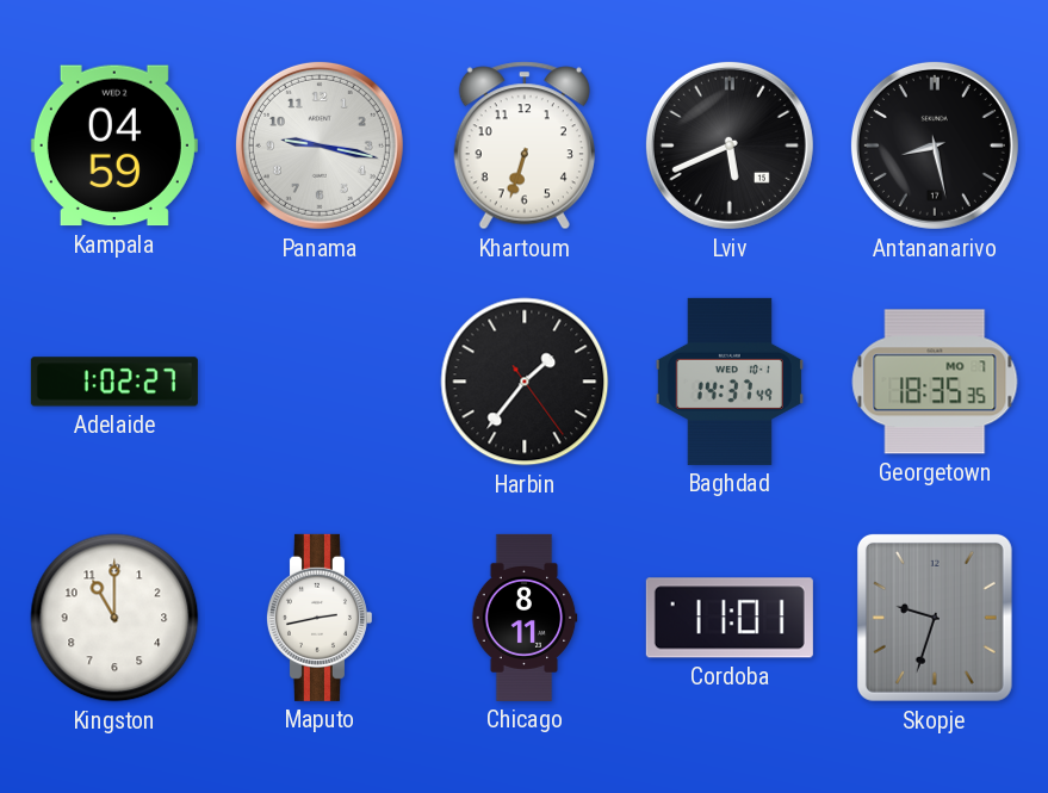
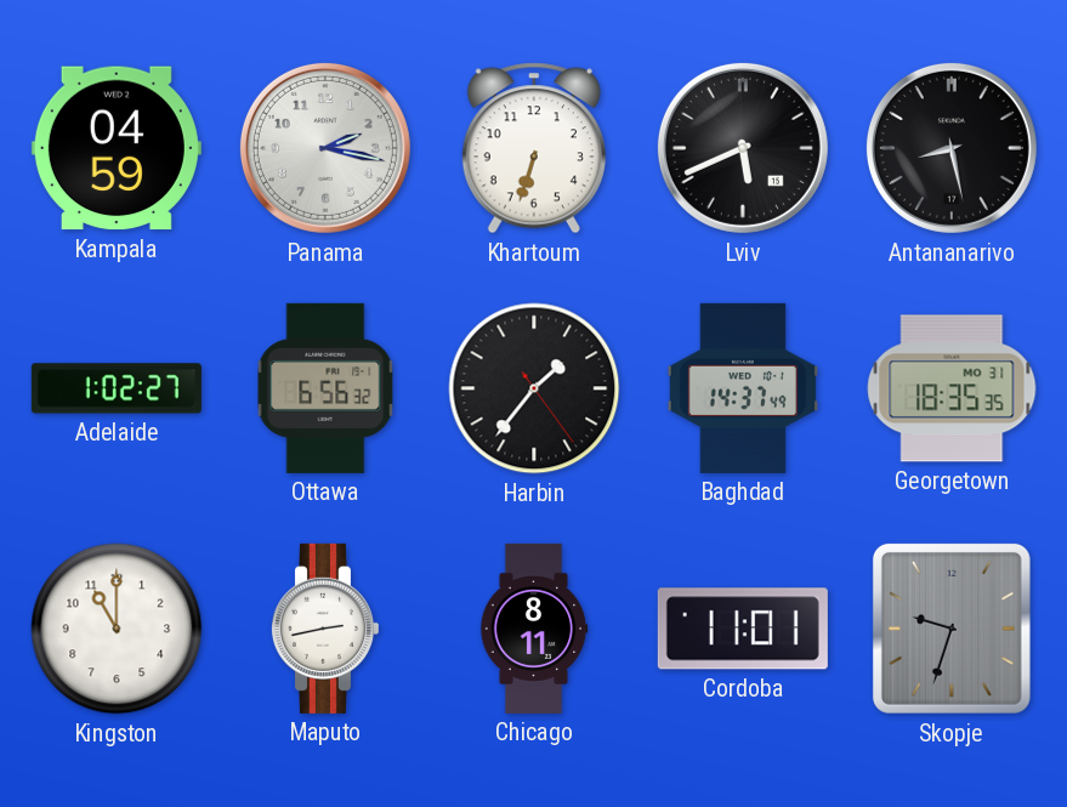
Panama: 9:17 -> 2:17
Ottawa: none -> 6:56
Georgetown date: MO 7 -> MO 31
